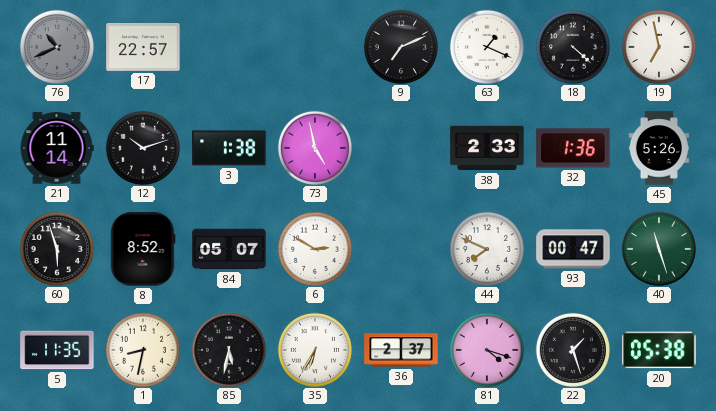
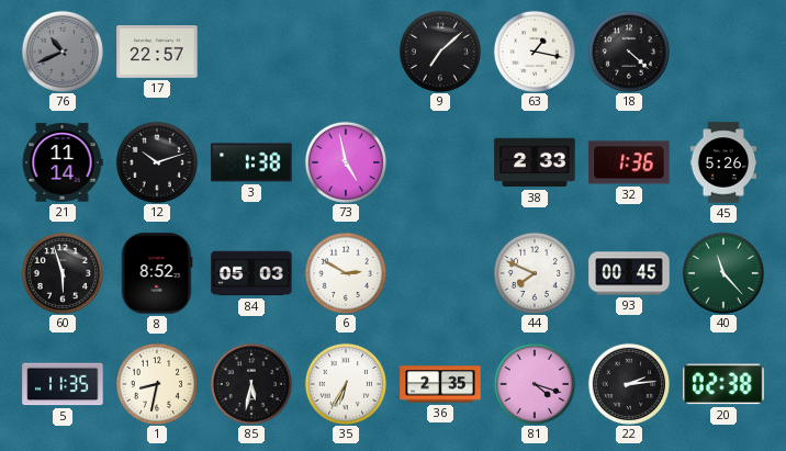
9: 7:11 -> 7:08
63: 1:19 -> 1:17
19: 6:58 -> none
84: 05:07 -> 05:03
93: 00:47 -> 00:45
40: 11:27 -> 11:23
36: 2:37 -> 2:35
22: 1:27 -> 2:14
20: 05:38 -> 02:38
